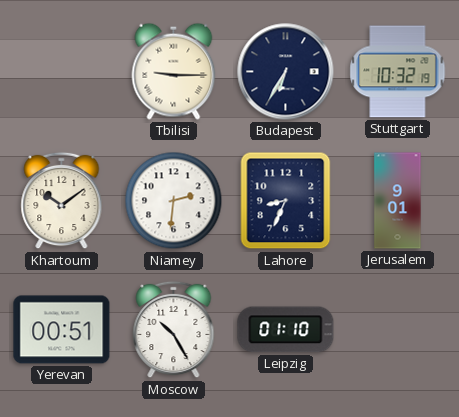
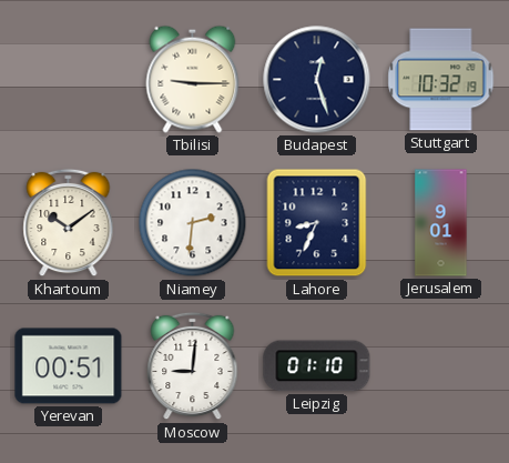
Budapest: 6:35 -> 12:27
Moscow: 10:25 -> 9:01
